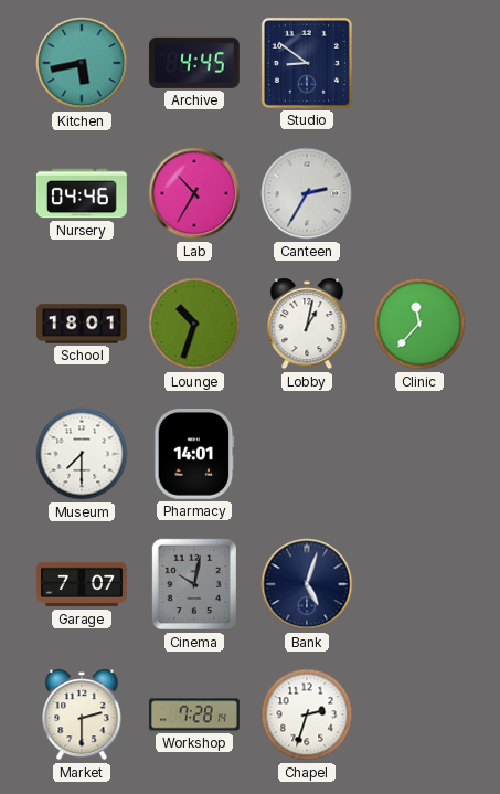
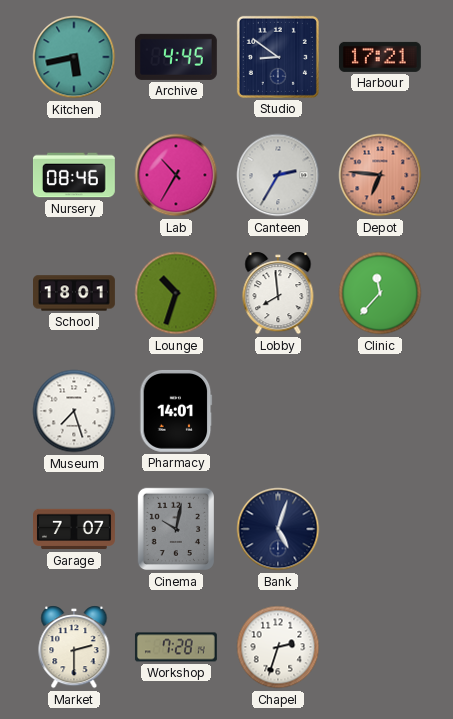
Harbour: none -> 17:21
Nursery: 04:46 -> 08:46
Depot: none -> 6:46
Lobby: 1:02 -> 7:59
Museum: 7:30 -> 7:27
